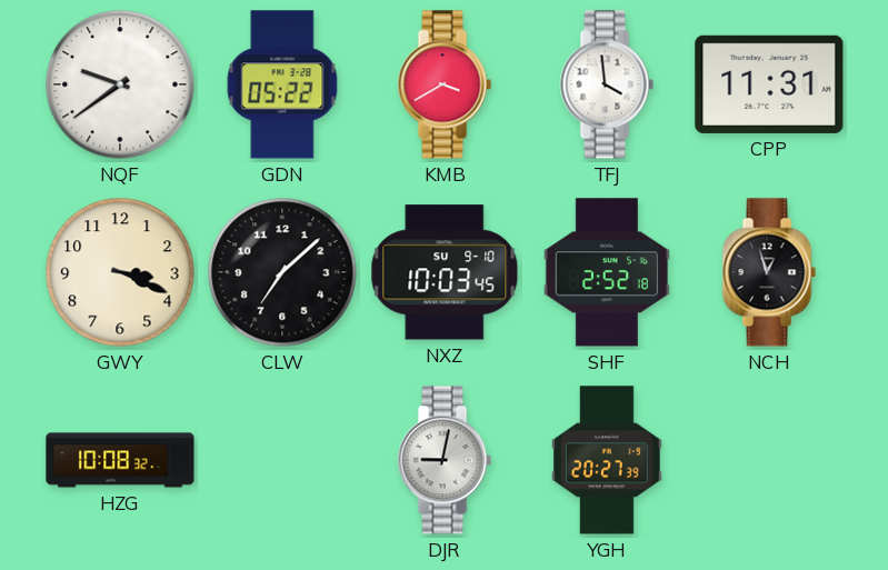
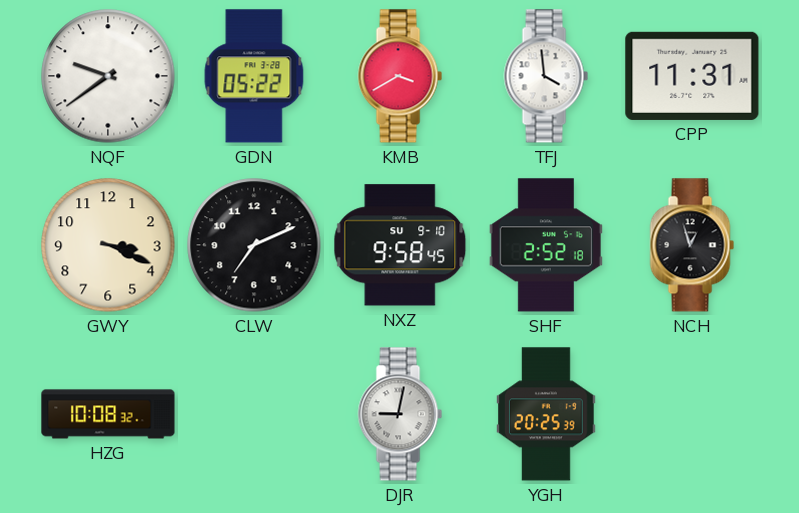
CLW: 7:08 -> 7:11
NXZ: 10:03 -> 9:58
YGH: 20:27 -> 20:25
